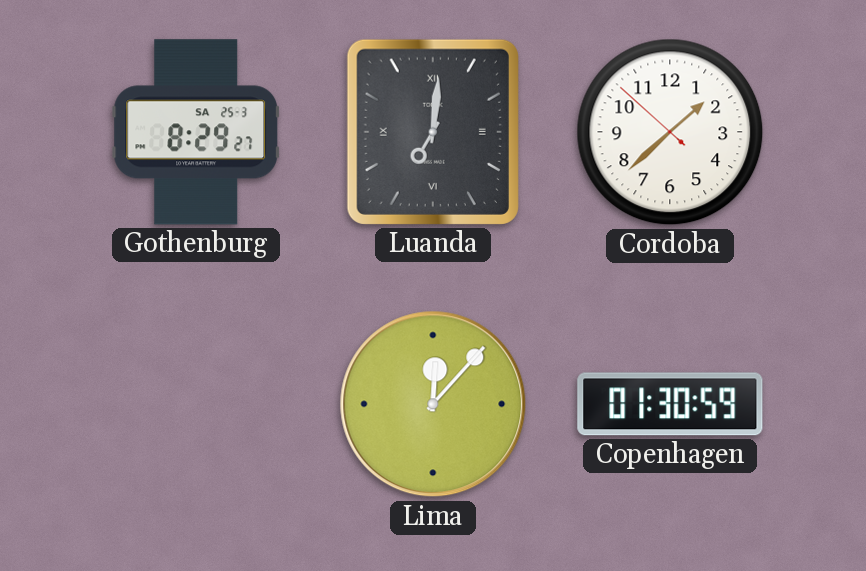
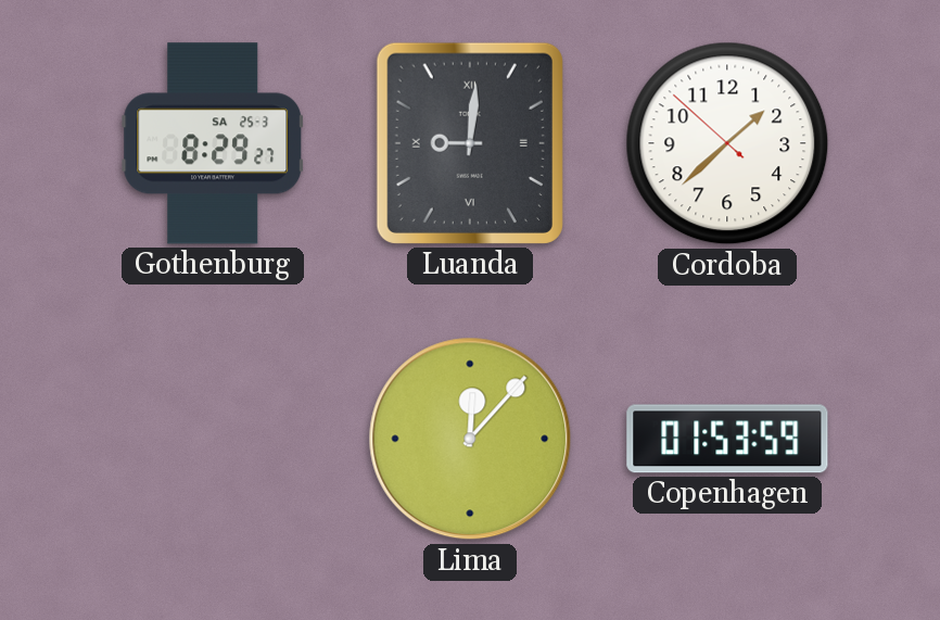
Luanda: 7:01 -> 9:01
Copenhagen: 01:30 -> 01:53
